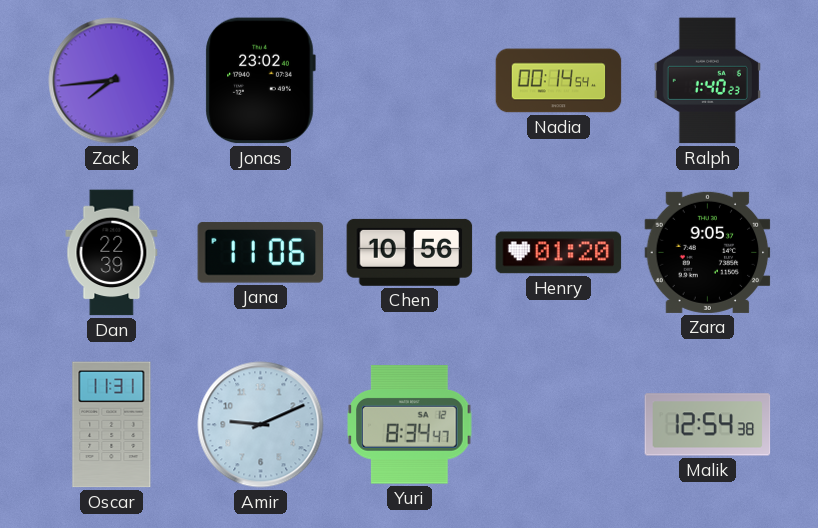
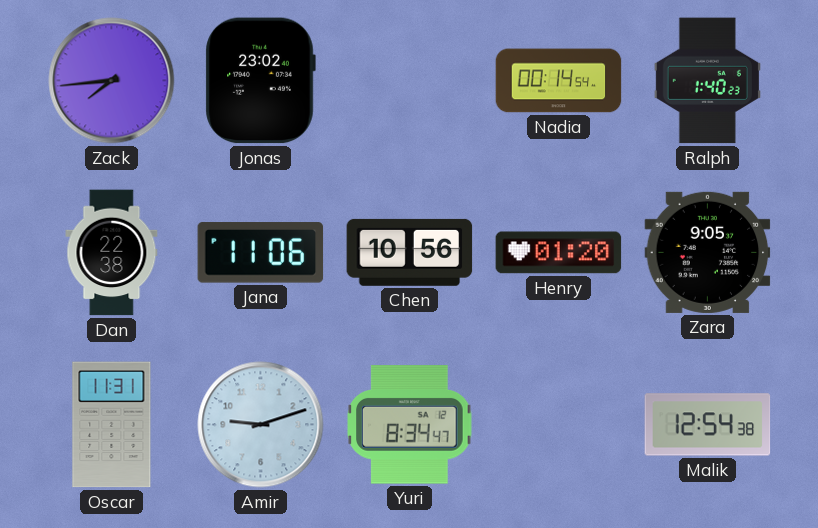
Dan: 22:39 -> 22:38
Amir: 9:11 -> 9:12
